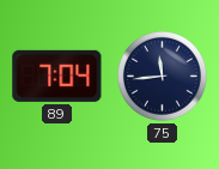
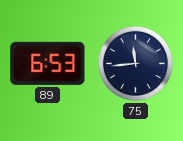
89: 7:04 -> 6:53
